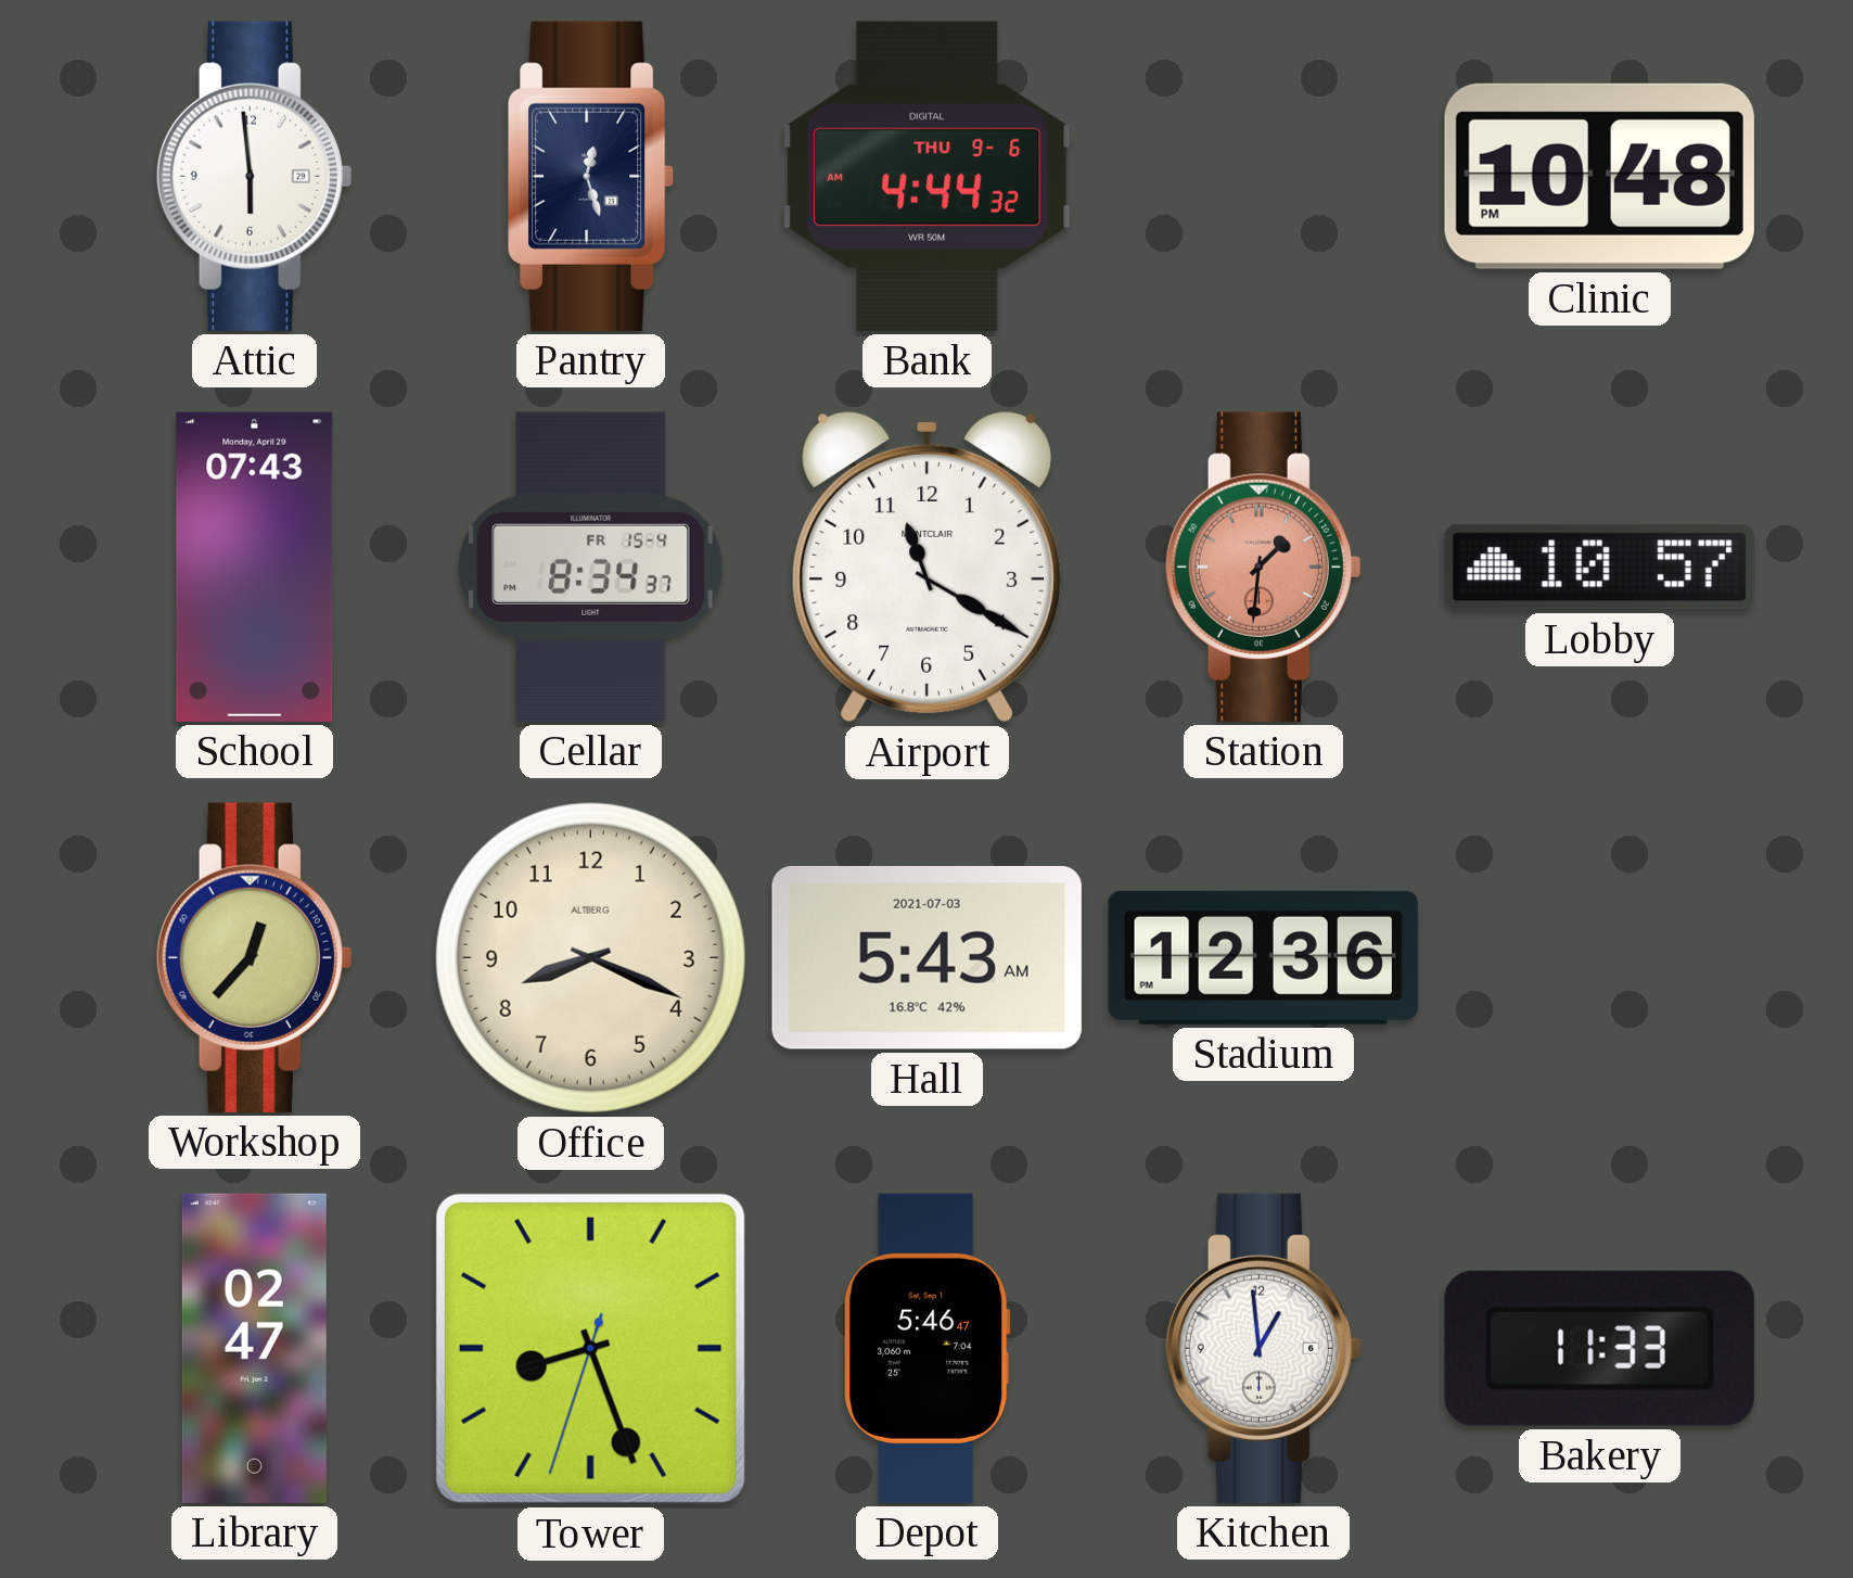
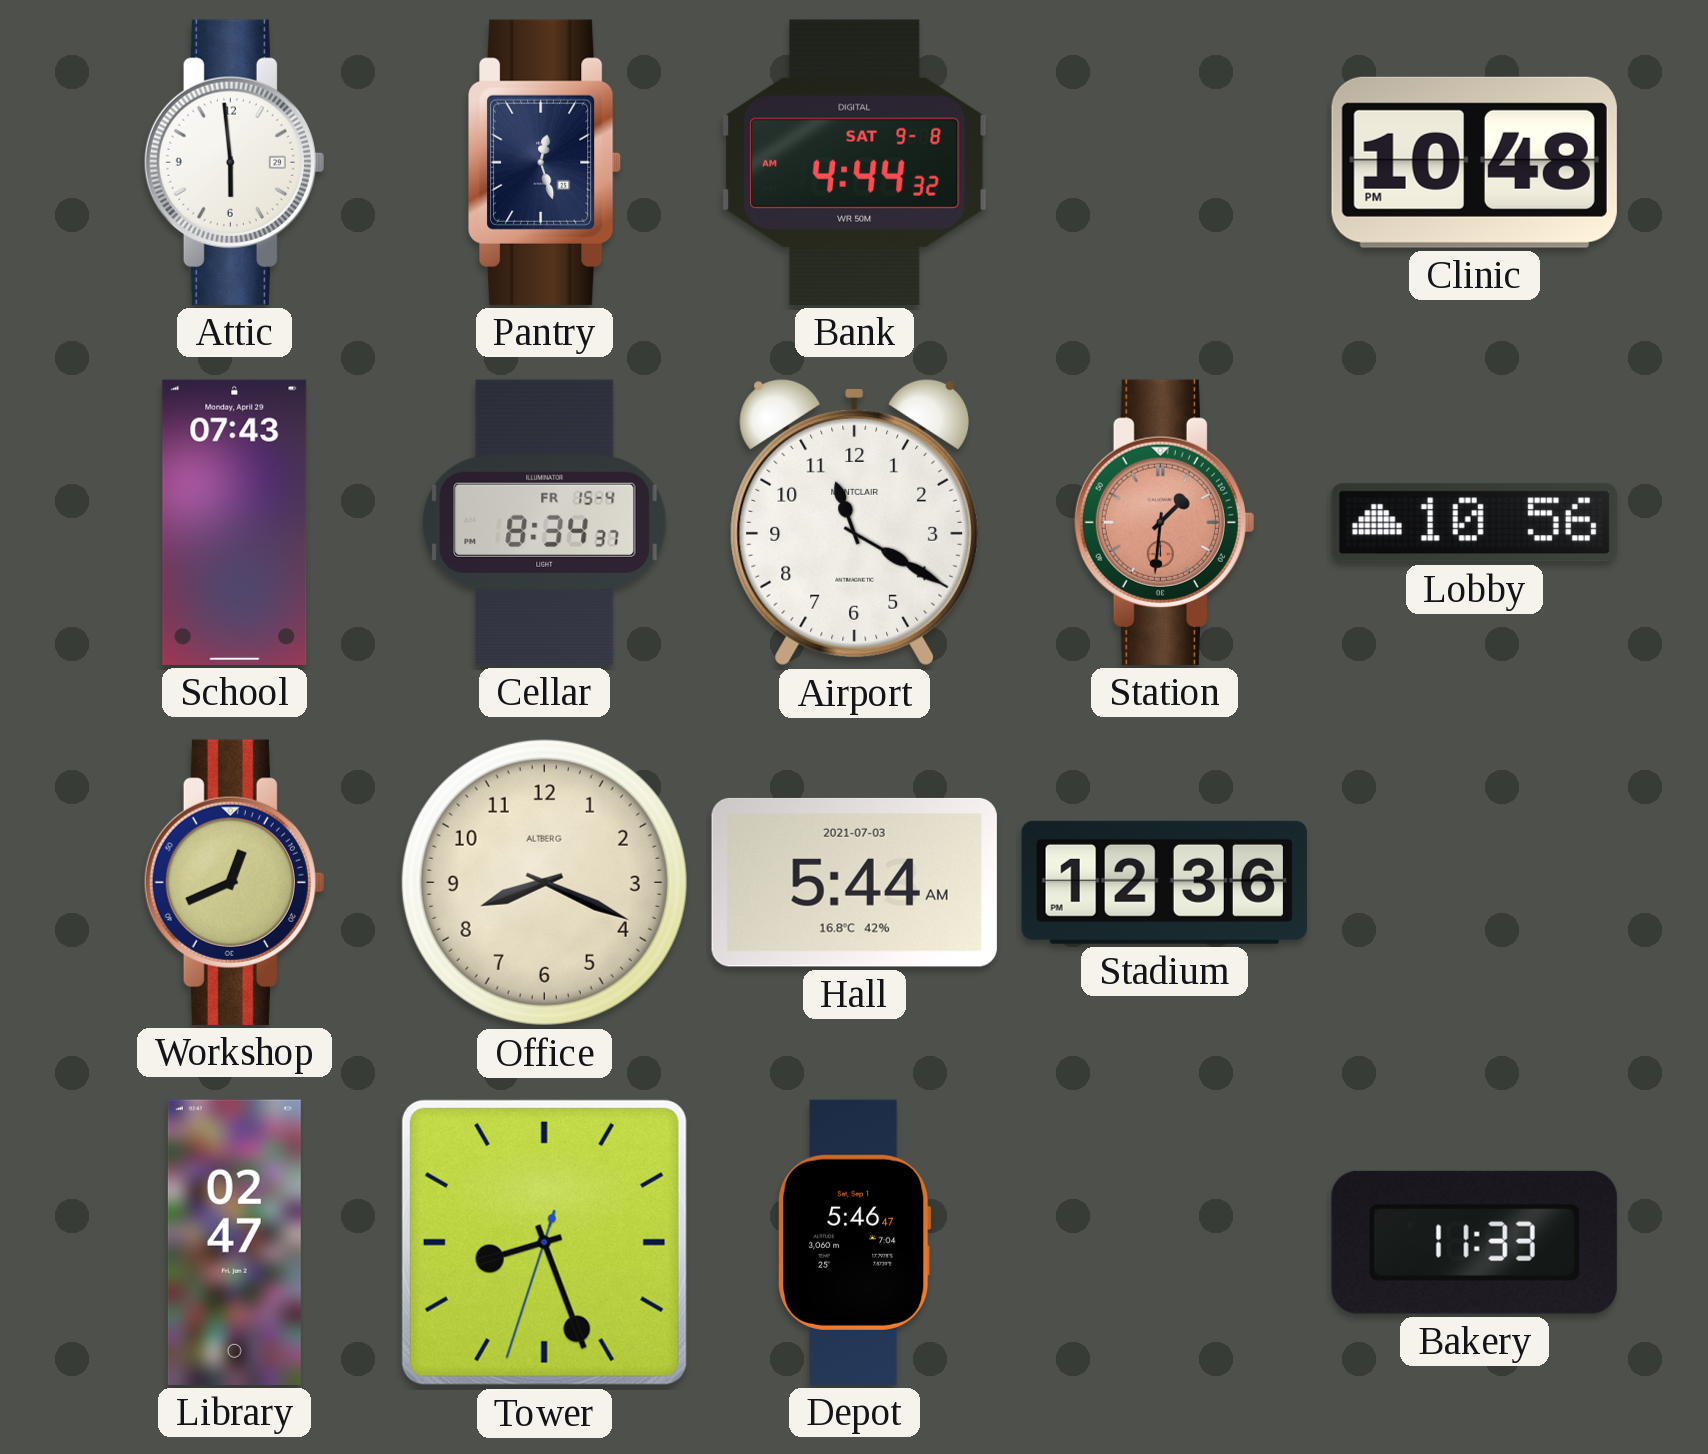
Bank date: THU 9-6 -> SAT 9-8
Lobby: 10:57 -> 10:56
Workshop: 12:37 -> 12:41
Hall: 5:43 -> 5:44
Kitchen: 12:59 -> none
